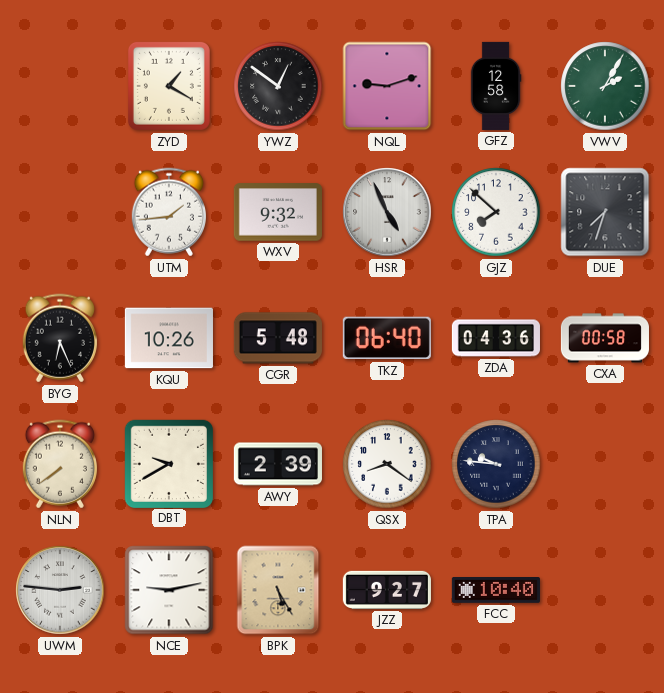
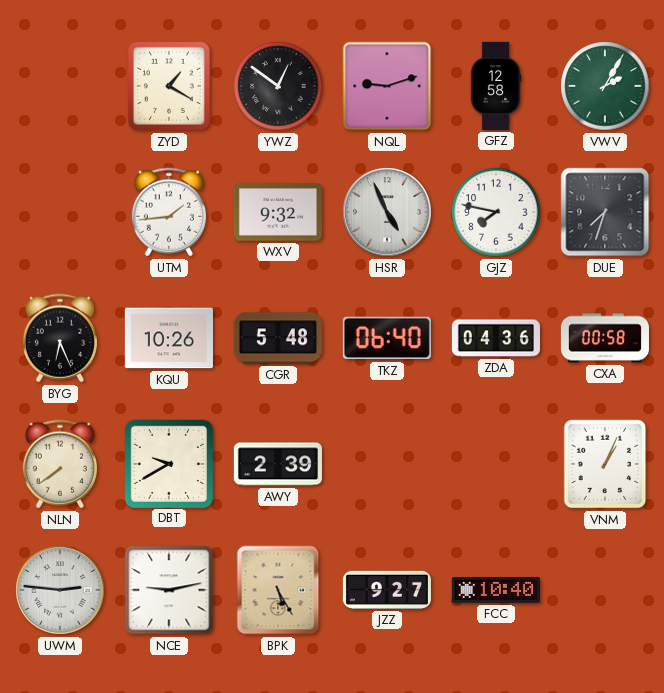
GJZ: 7:52 -> 7:47
QSX: 8:21 -> none
TPA: 9:46 -> none
VNM: none -> 1:04
